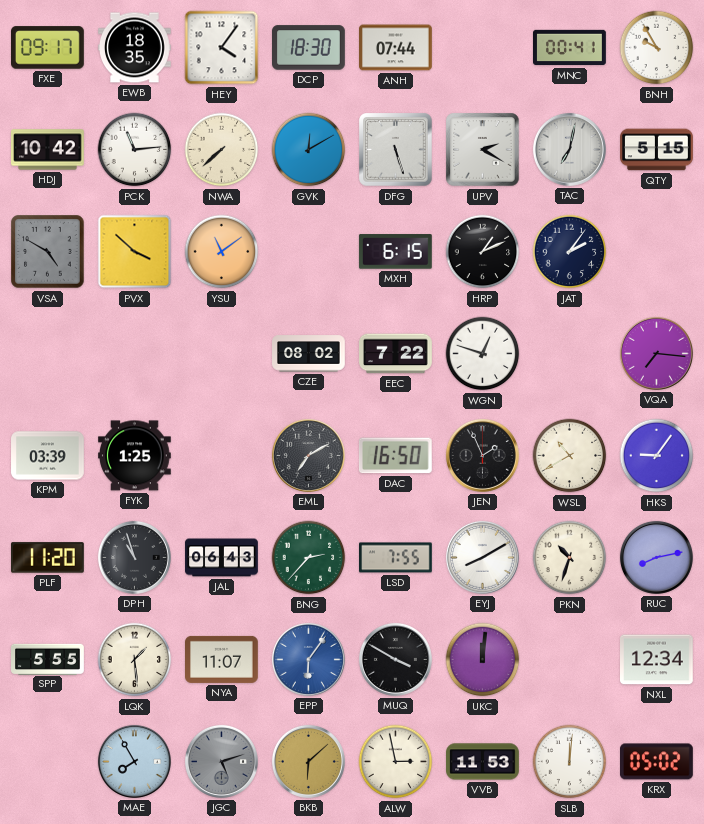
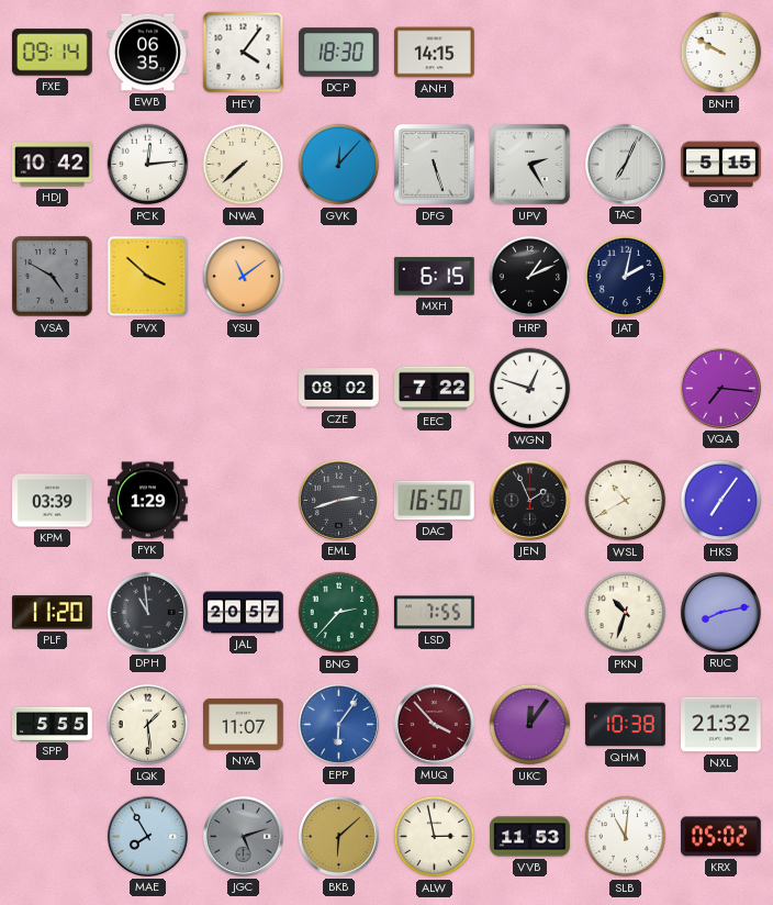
FXE: 09:17 -> 09:14
EWB: 18:35 -> 06:35
ANH: 07:44 -> 14:15
MNC: 00:41 -> none
BNH: 9:55 -> 9:50
PCK: 11:14 -> 12:14
GVK: 12:10 -> 12:07
UPV: 2:20 -> 2:25
TAC: 7:02 -> 7:04
JAT: 2:06 -> 2:02
FYK: 1:25 -> 1:29
EML: 7:10 -> 2:42
HKS: 9:06 -> 7:06
DPH: 10:57 -> 10:59
JAL: 06:43 -> 20:57
EYJ: 8:10 -> none
MUQ: 3:50 -> 3:53
MUQ dial: black -> burgundy
UKC: 12:01 -> 12:06
QHM: none -> 10:38
NXL: 12:34 -> 21:32
SLB: 12:01 -> 11:01
